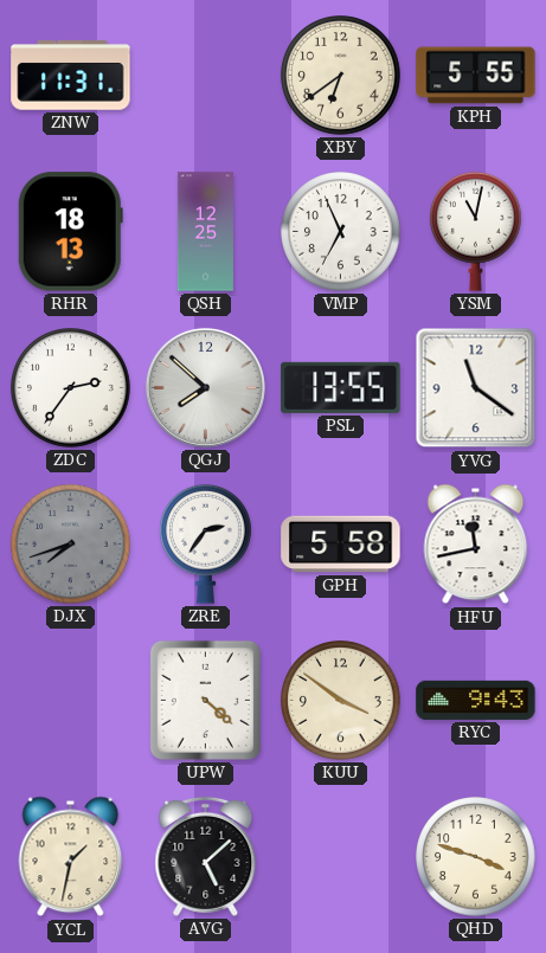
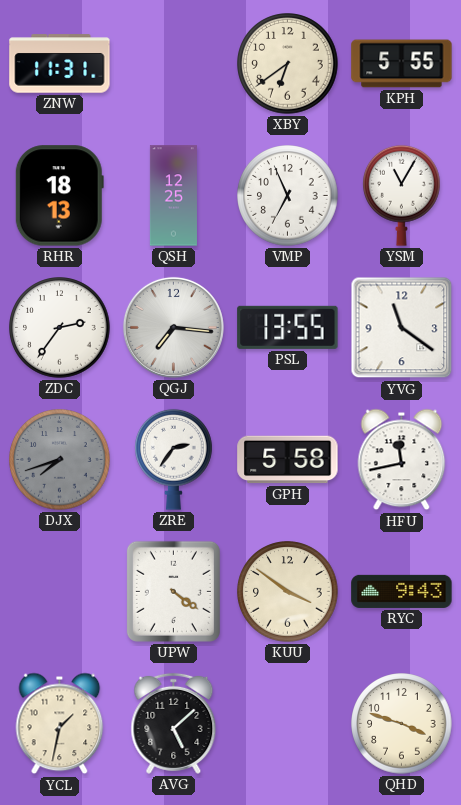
YSM: 11:02 -> 11:05
QGJ: 7:52 -> 7:16
UPW: 4:22 -> 4:21
